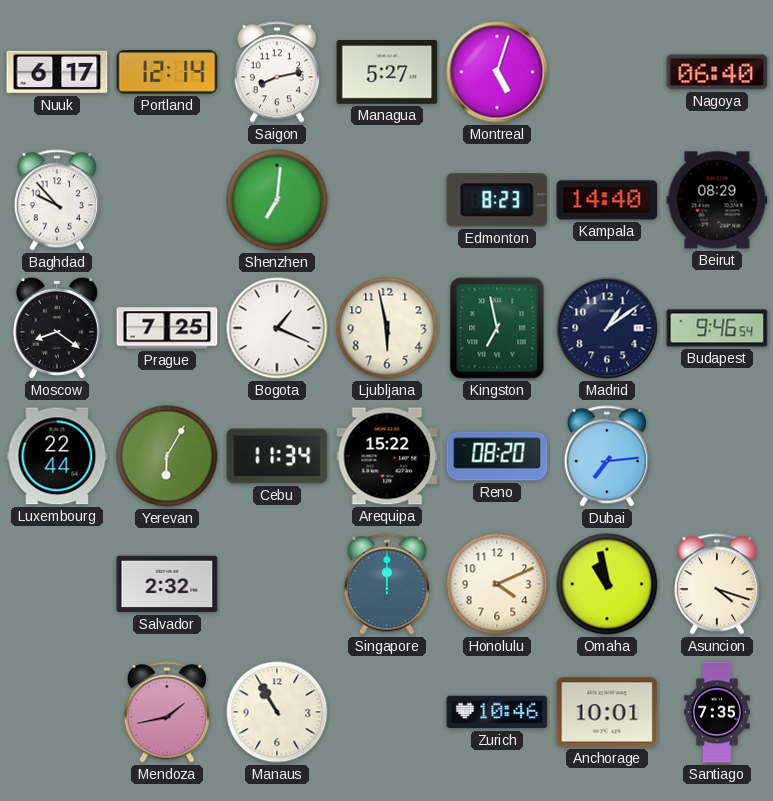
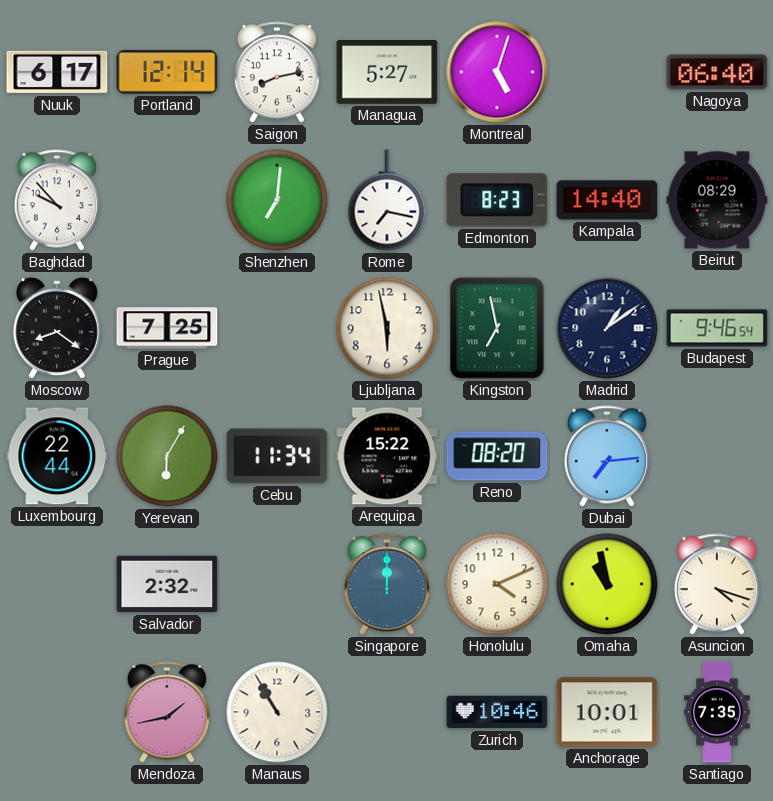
Rome: none -> 7:17
Bogota: 1:19 -> none
